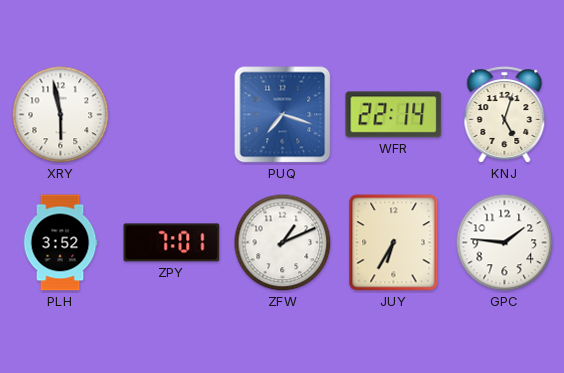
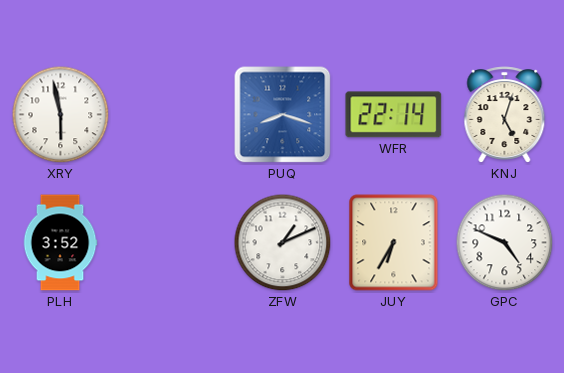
PUQ: 7:18 -> 8:18
ZPY: 7:01 -> none
GPC: 1:46 -> 4:49
